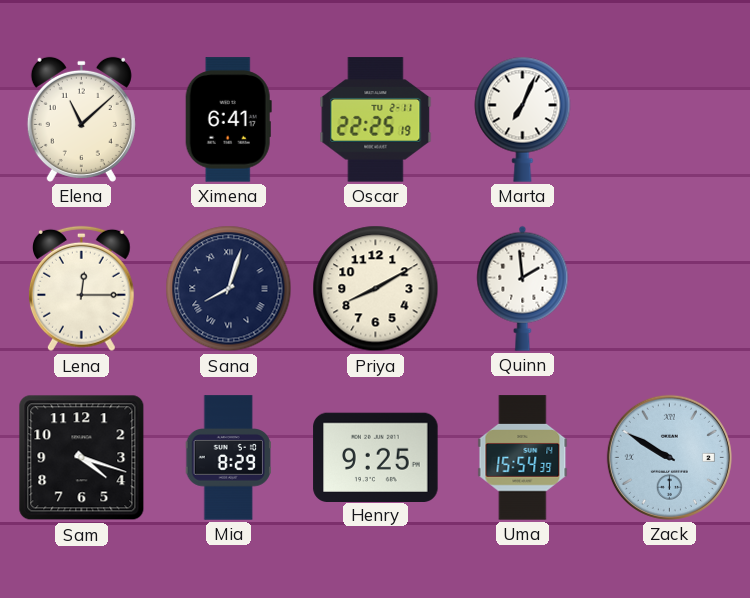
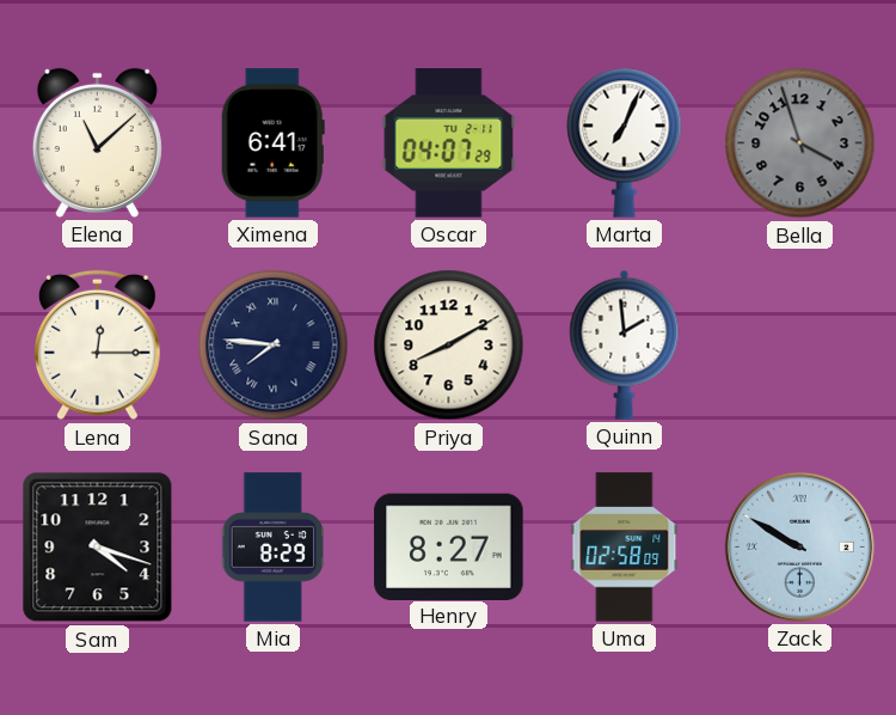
Oscar: 22:25 -> 04:07
Bella: none -> 3:57
Sana: 8:03 -> 7:46
Henry: 9:25 -> 8:27
Uma: 15:54 -> 02:58
